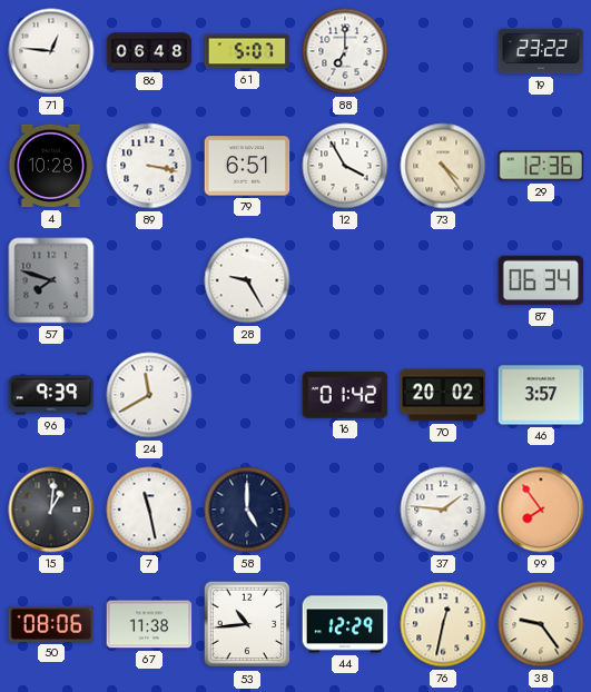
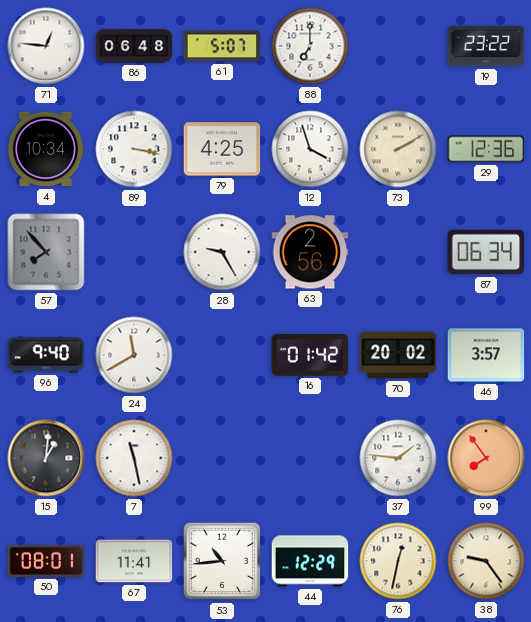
4: 10:28 -> 10:34
79: 6:51 -> 4:25
12: 3:55 -> 3:57
73: 4:24 -> 2:10
57: 7:48 -> 7:53
63: none -> 2:56
96: 9:39 -> 9:40
58: 5:00 -> none
50: 08:06 -> 08:01
67: 11:38 -> 11:41
